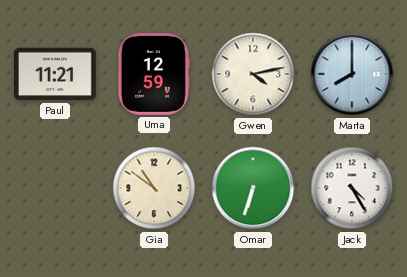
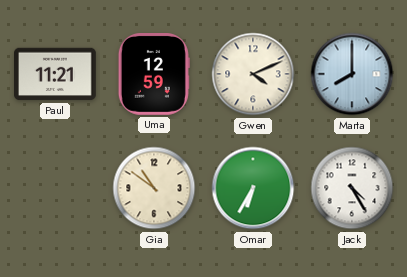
Gwen: 4:13 -> 4:11
Omar: 6:33 -> 6:35
